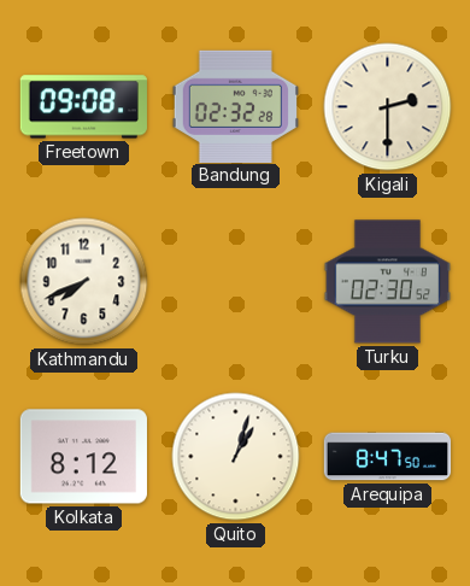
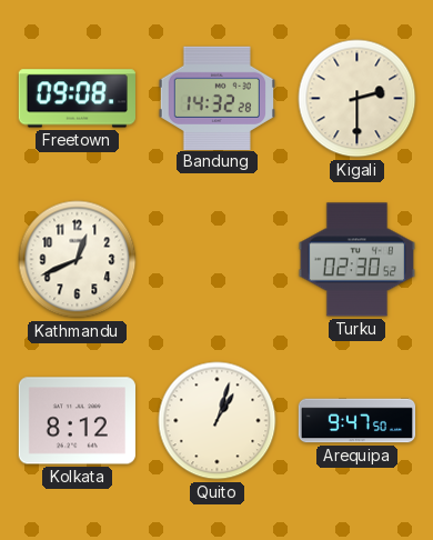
Bandung: 02:32 -> 14:32
Kathmandu: 7:41 -> 12:41
Arequipa: 8:47 -> 9:47
